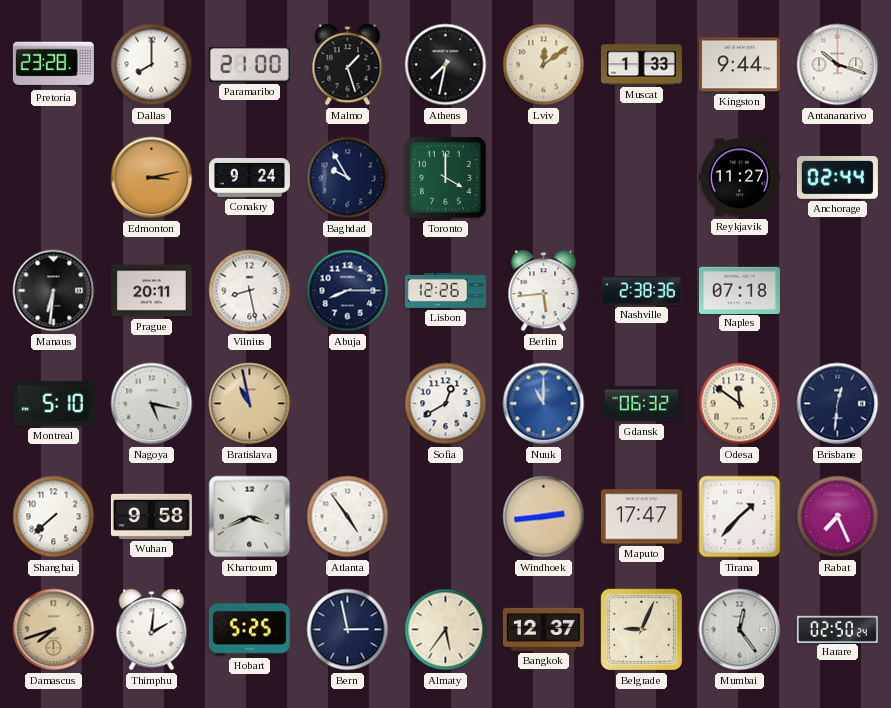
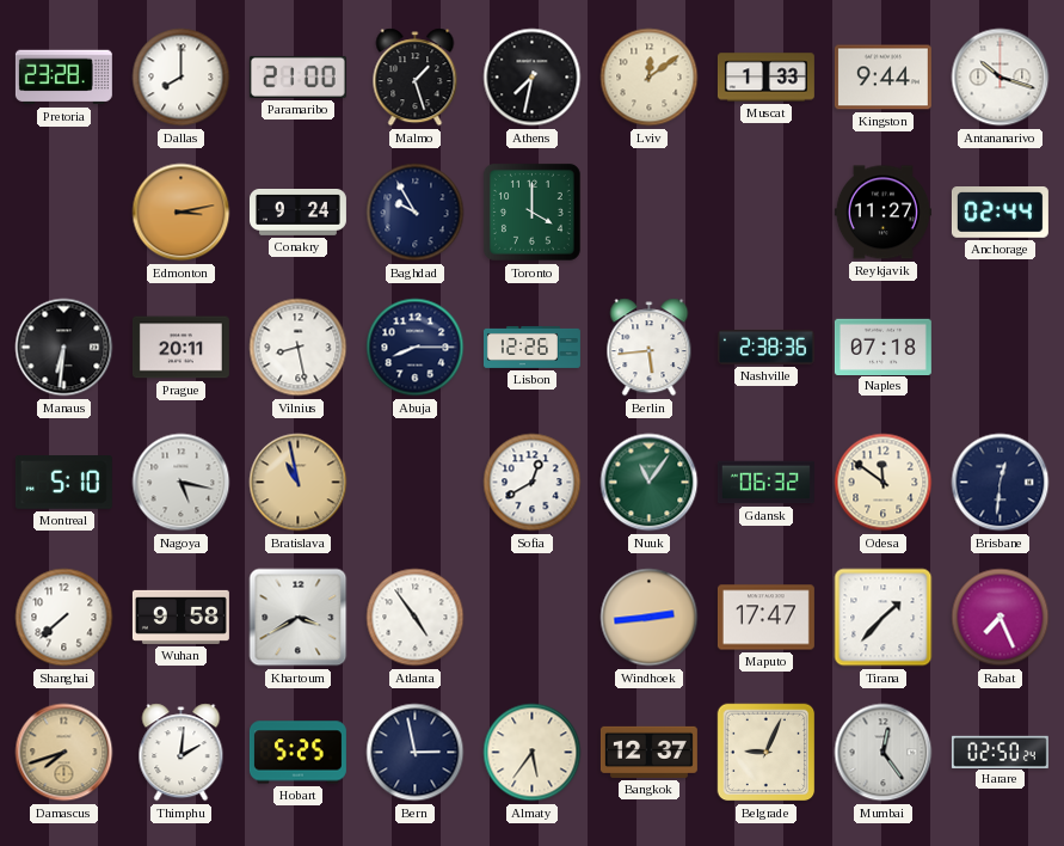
Nuuk: 11:00 -> 11:06
Nuuk dial: blue -> green
Khartoum: 3:41 -> 3:40
